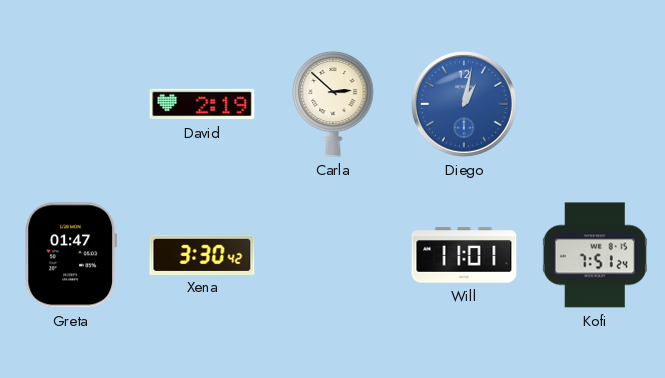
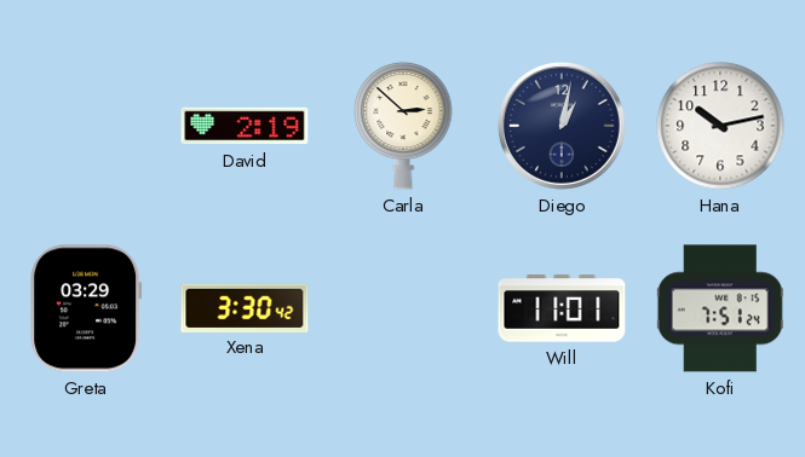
Diego dial: blue -> navy
Hana: none -> 10:13
Greta: 01:47 -> 03:29
